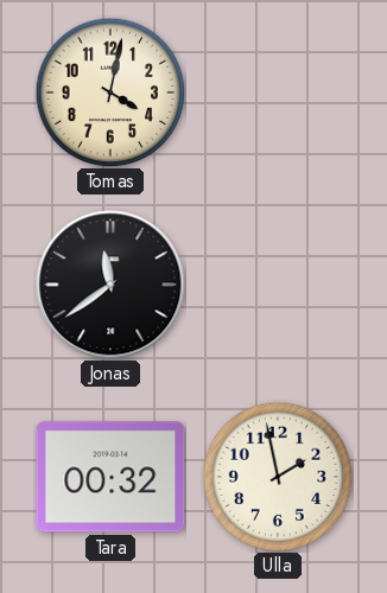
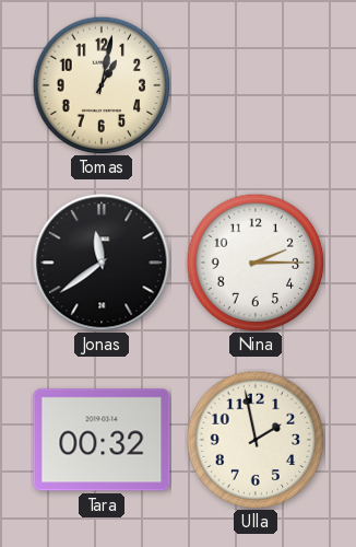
Tomas: 4:02 -> 1:02
Nina: none -> 2:15
